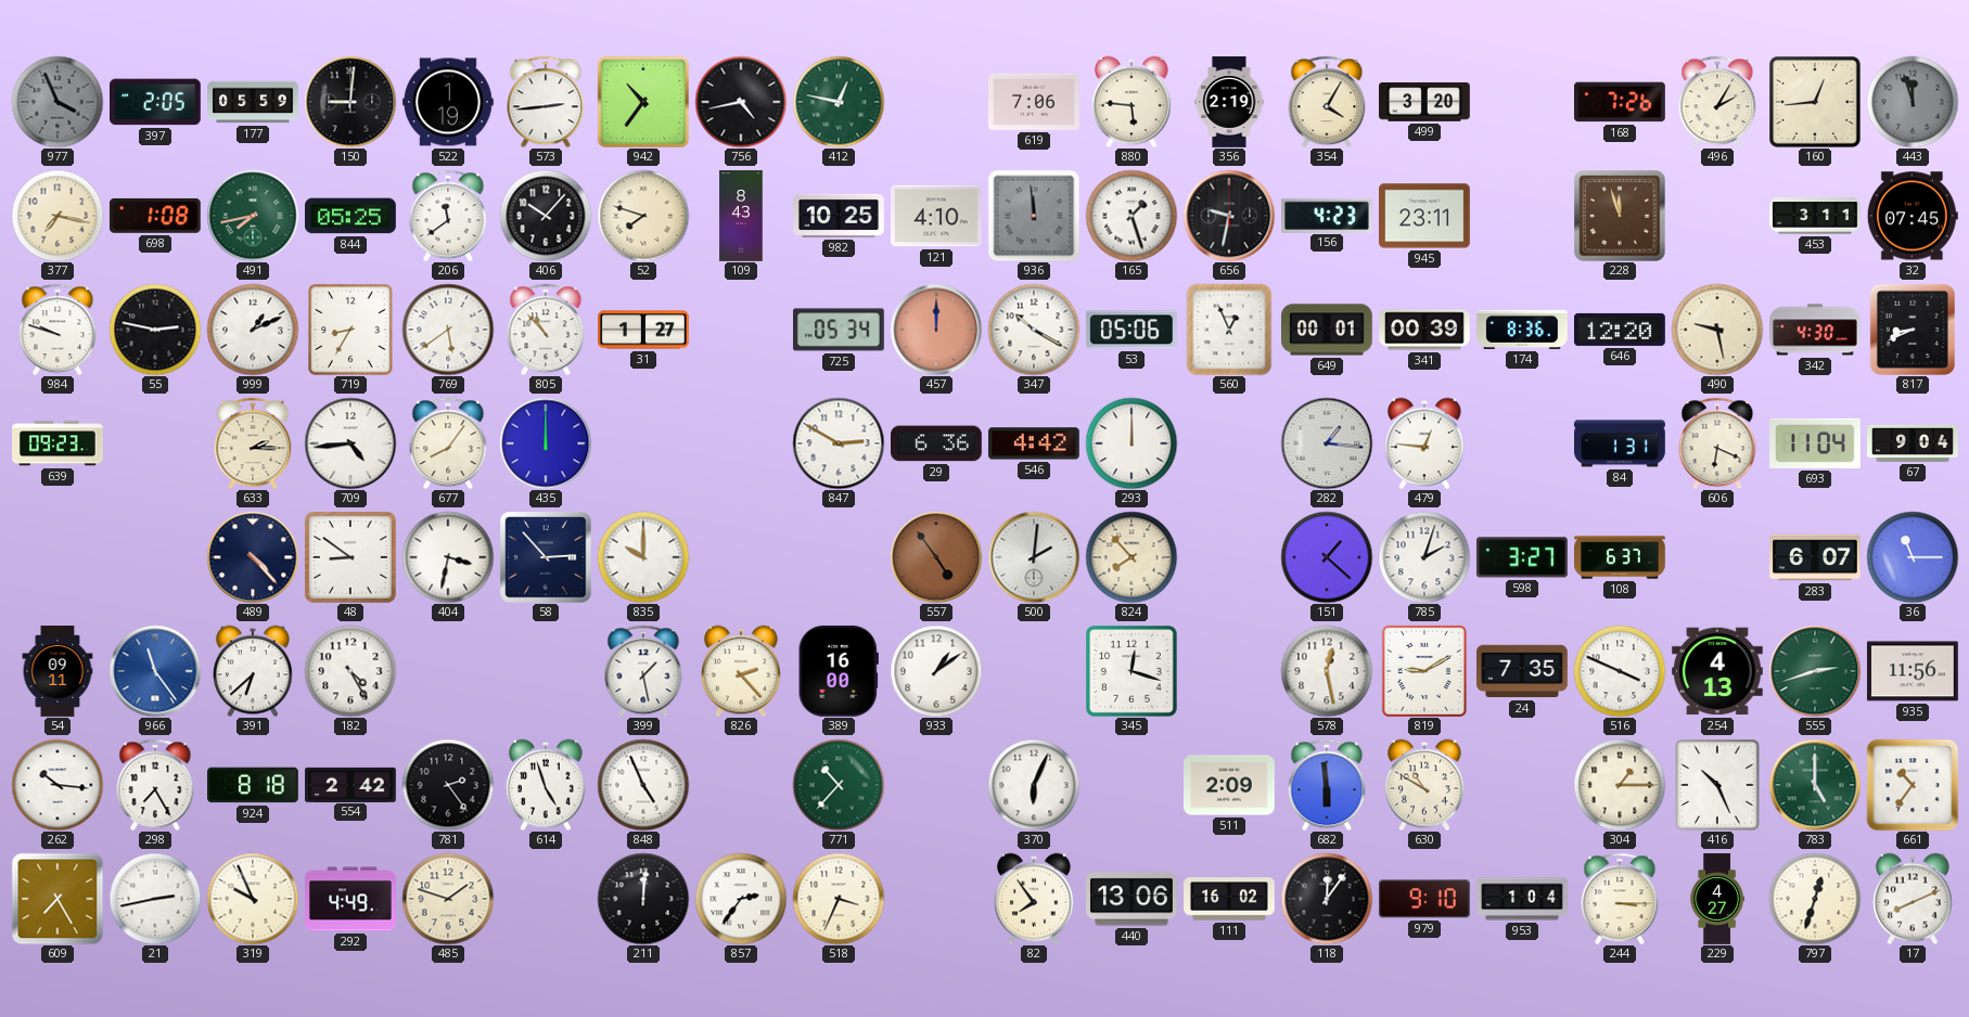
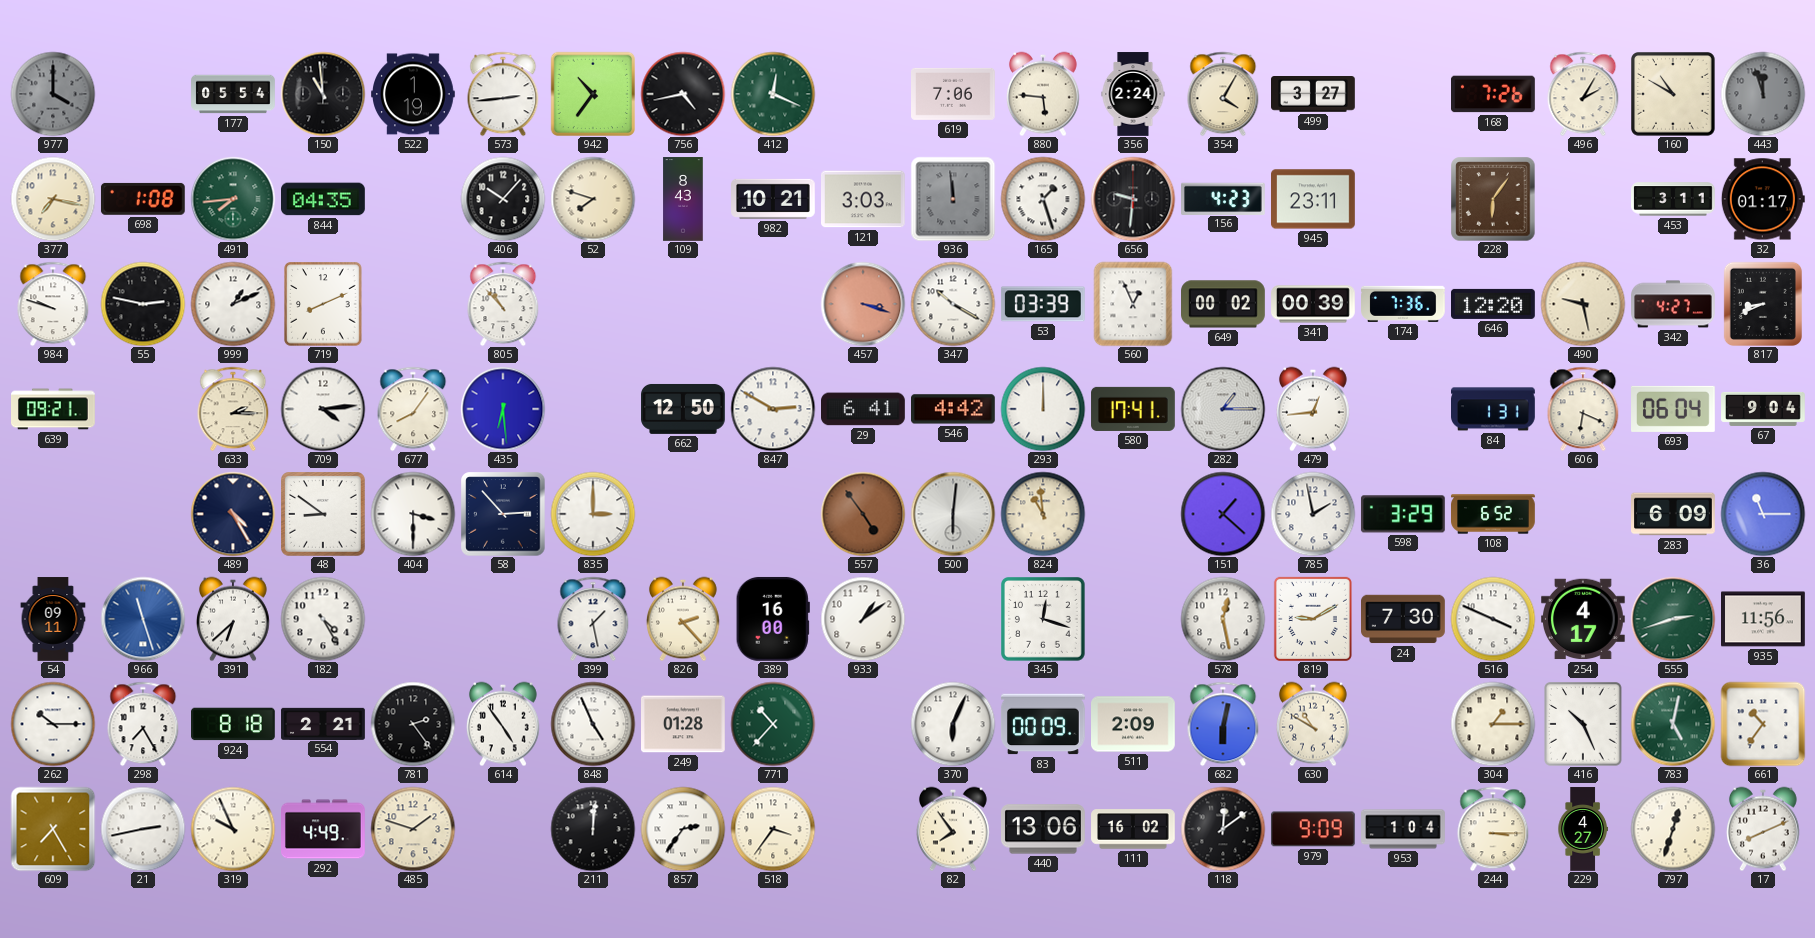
977: 3:56 -> 4:00
397: 2:05 -> none
177: 05:59 -> 05:54
150: 9:01 -> 10:59
412: 12:47 -> 12:19
356: 2:19 -> 2:24
499: 3:20 -> 3:27
160: 12:44 -> 10:50
491: 7:43 -> 7:44
844: 05:25 -> 04:35
206: 11:39 -> none
982: 10:25 -> 10:21
121: 4:10 -> 3:03
656: 9:32 -> 9:31
228: 11:57 -> 6:06
32: 07:45 -> 01:17
719: 8:35 -> 8:11
769: 5:39 -> none
31: 1:27 -> none
725: 05:34 -> none
457: 12:00 -> 3:18
53: 05:06 -> 03:39
649: 00:01 -> 00:02
174: 8:36 -> 7:36
342: 4:30 -> 4:27
639: 09:23 -> 09:21
709: 4:44 -> 4:14
435: 12:00 -> 6:29
662: none -> 12:50
29: 6:36 -> 6:41
580: none -> 17:41
282: 1:16 -> 1:15
479: 12:46 -> 12:44
693: 11:04 -> 06:04
489: 4:23 -> 4:25
404: 3:32 -> 3:30
835: 10:00 -> 3:00
500: 2:01 -> 6:01
824: 7:53 -> 10:59
785: 2:03 -> 1:58
598: 3:27 -> 3:29
108: 6:37 -> 6:52
283: 6:07 -> 6:09
966: 11:24 -> 11:27
24: 7:35 -> 7:30
254: 4:13 -> 4:17
262: 10:16 -> 10:15
554: 2:42 -> 2:21
614: 4:57 -> 4:54
249: none -> 01:28
83: none -> 00:09
682: 5:59 -> 6:02
783: 5:00 -> 5:02
518: 3:34 -> 3:36
118: 12:06 -> 12:09
979: 9:10 -> 9:09
